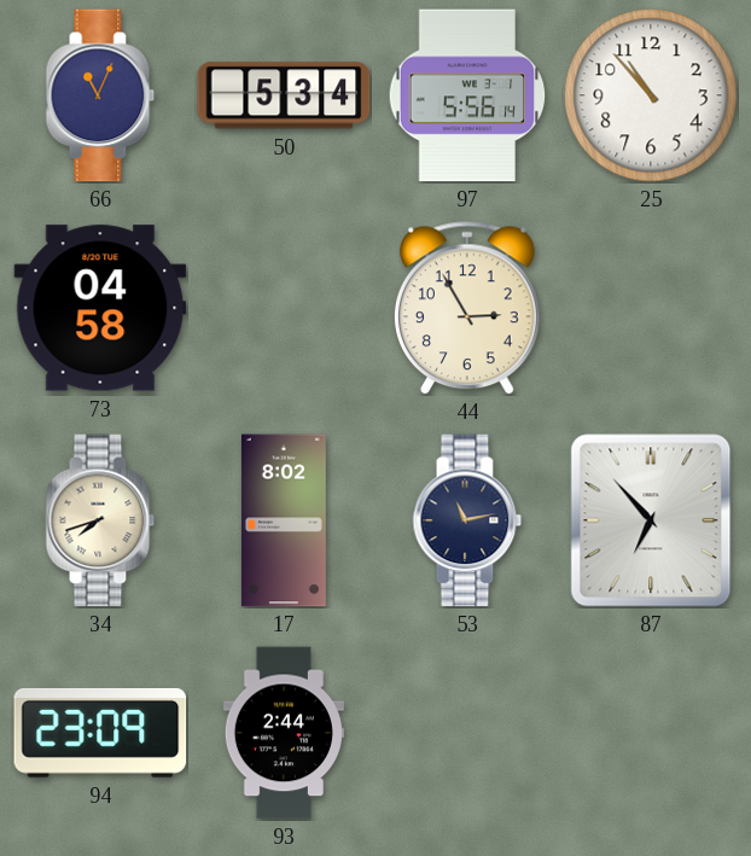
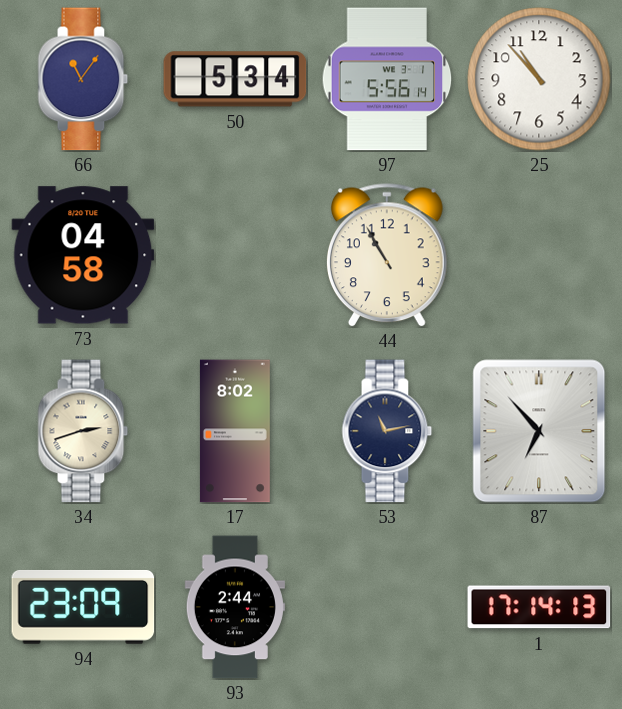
66: 11:04 -> 11:06
44: 2:55 -> 10:55
34: 7:42 -> 2:42
1: none -> 17:14
